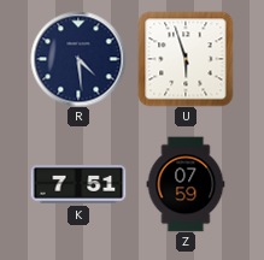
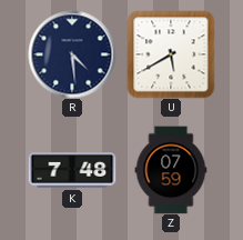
U: 5:57 -> 5:40
K: 7:51 -> 7:48
